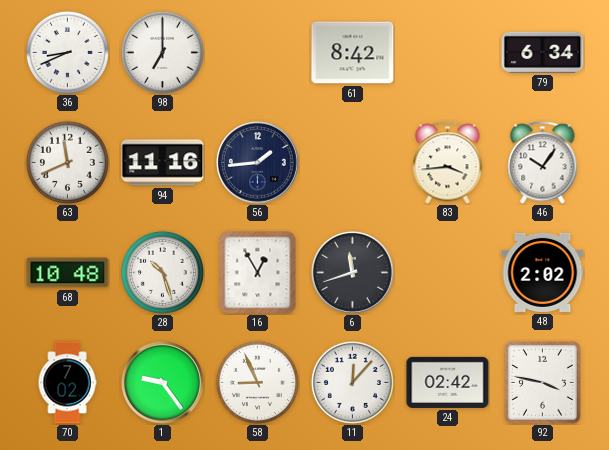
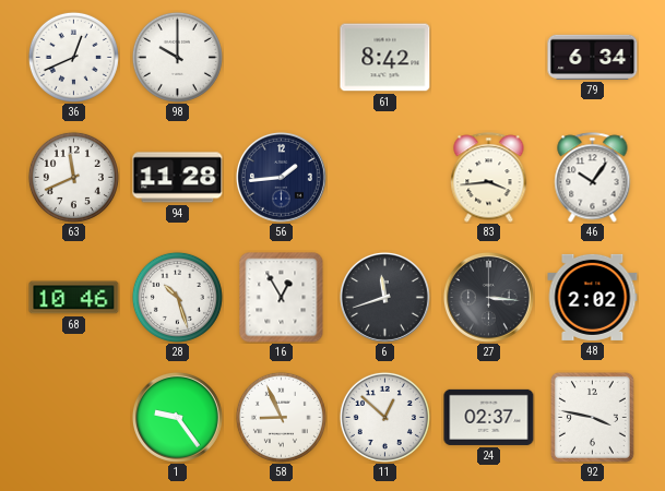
36: 8:41 -> 12:41
98: 7:00 -> 10:00
94: 11:16 -> 11:28
68: 10:48 -> 10:46
27: none -> 3:16
70: 7:02 -> none
11: 12:07 -> 12:52
24: 02:42 -> 02:37
